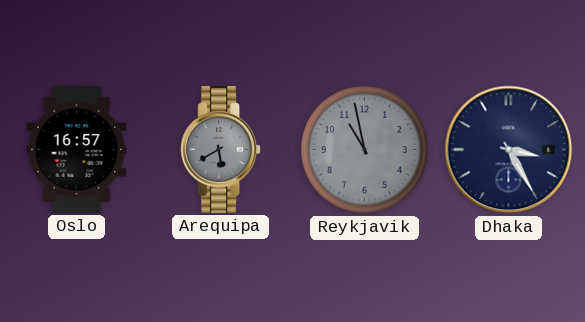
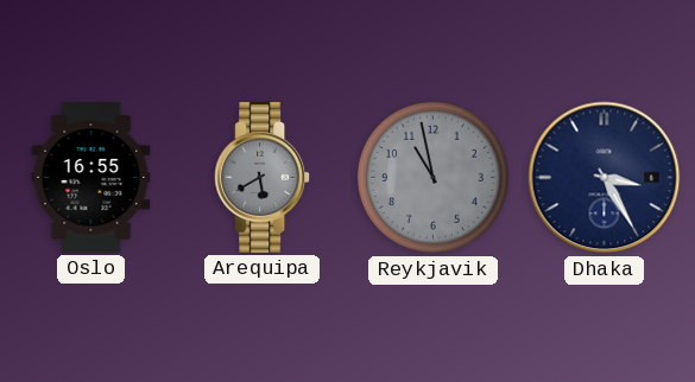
Oslo: 16:57 -> 16:55
